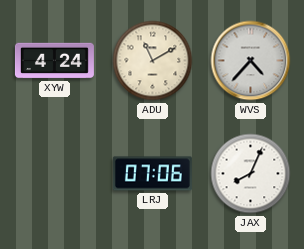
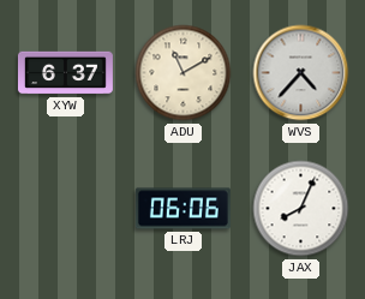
XYW: 4:24 -> 6:37
LRJ: 07:06 -> 06:06
